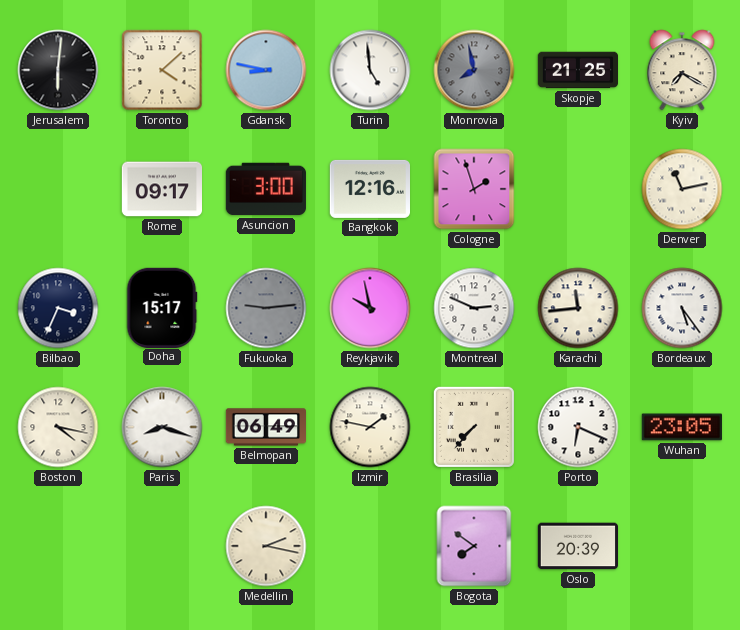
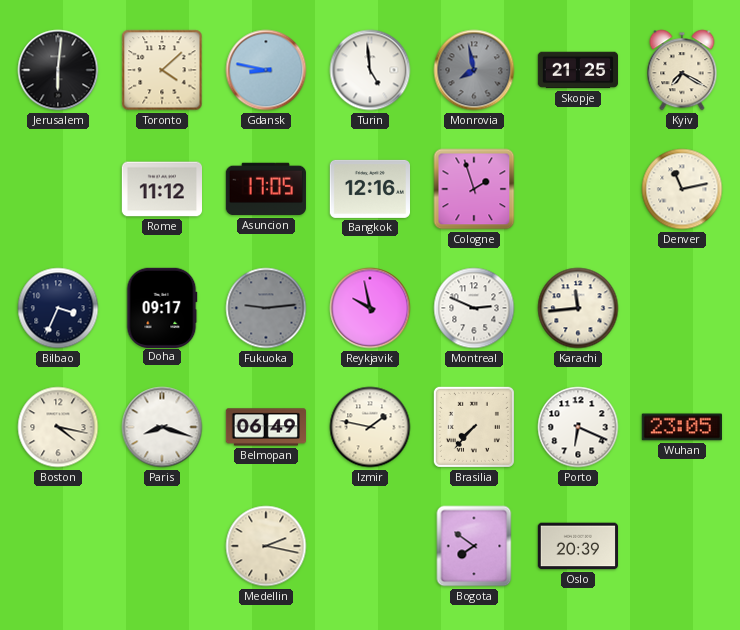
Rome: 09:17 -> 11:12
Asuncion: 3:00 -> 17:05
Doha: 15:17 -> 09:17
Bordeaux: 5:24 -> none
